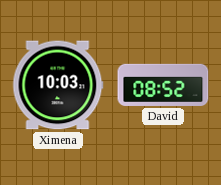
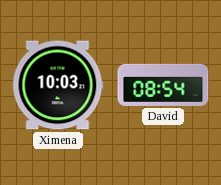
David: 08:52 -> 08:54
